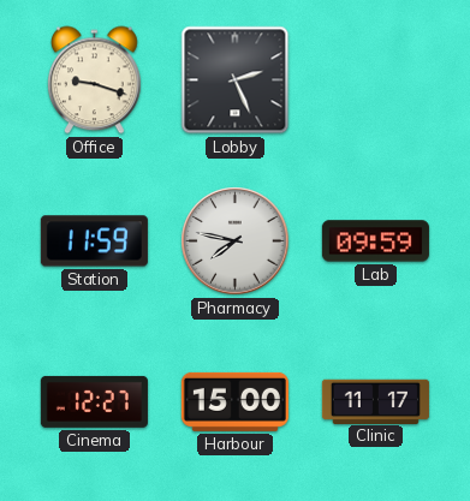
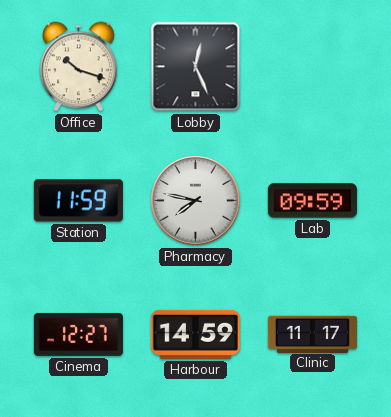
Office: 9:18 -> 10:18
Lobby: 2:26 -> 12:26
Harbour: 15:00 -> 14:59
